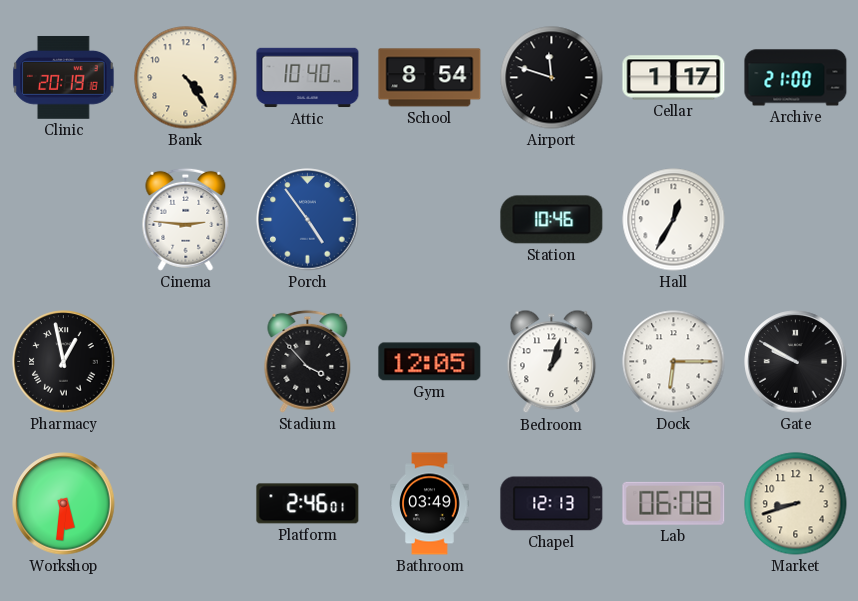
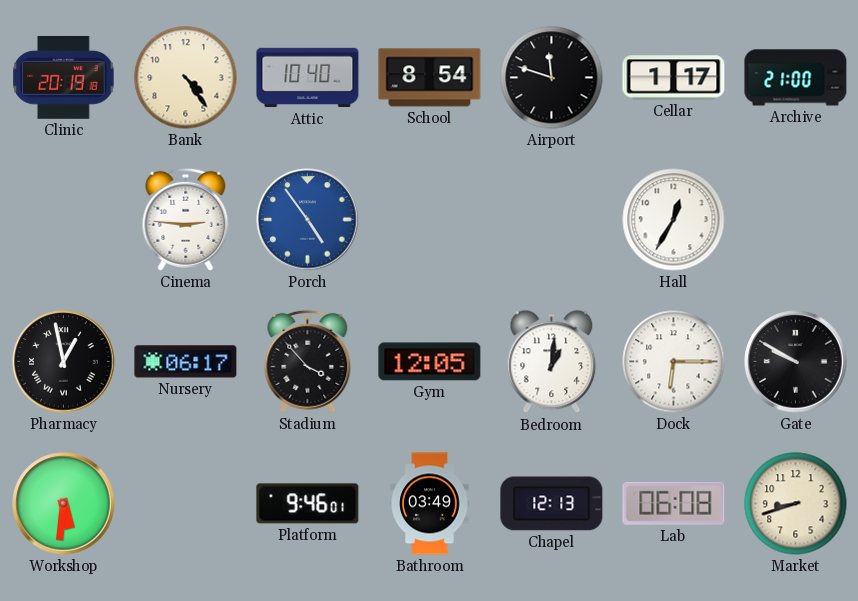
Station: 10:46 -> none
Nursery: none -> 06:17
Bedroom: 1:03 -> 1:01
Platform: 2:46 -> 9:46
